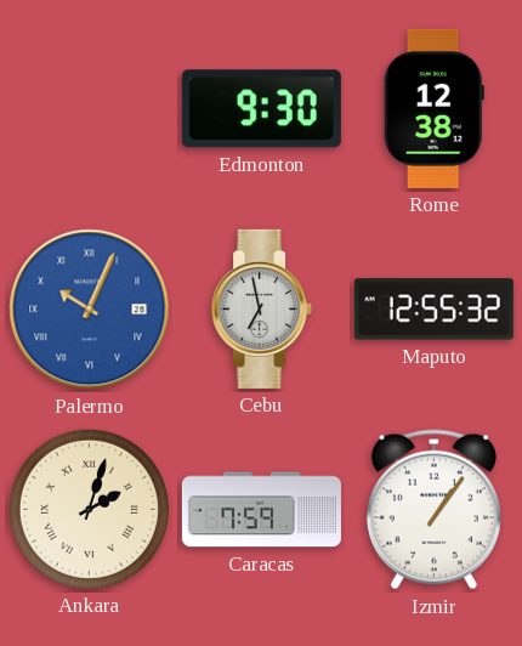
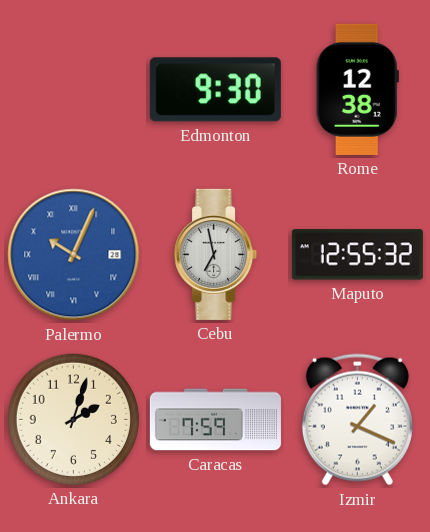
Ankara numerals: Roman -> Arabic
Izmir: 1:06 -> 1:19
